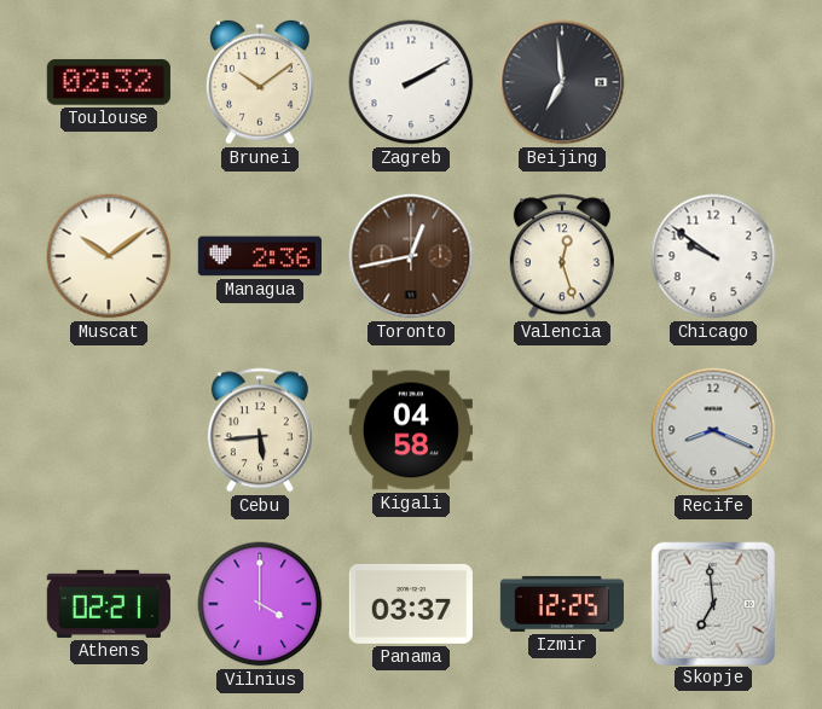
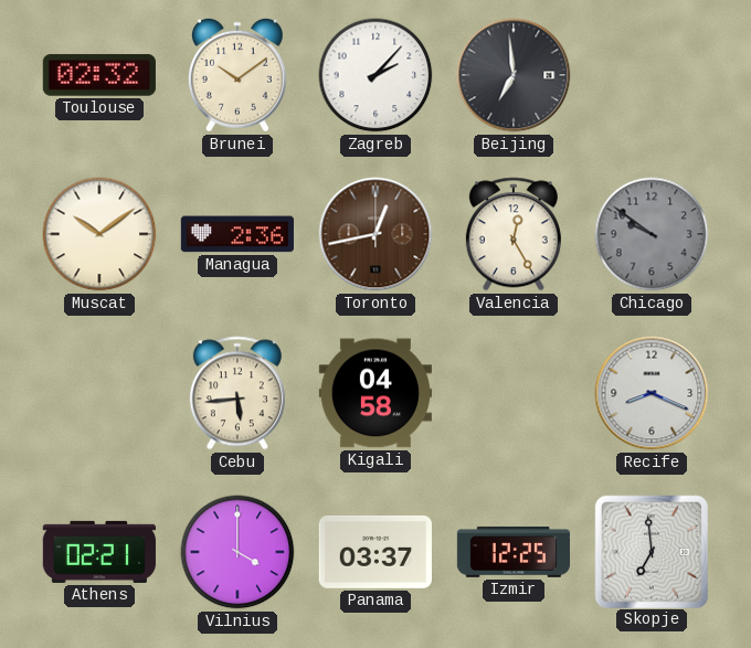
Zagreb: 2:10 -> 2:07
Valencia: 12:27 -> 12:25
Chicago dial: white -> grey
